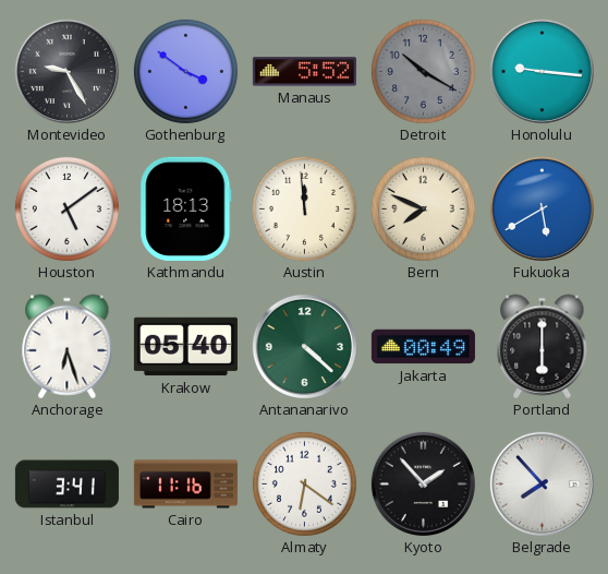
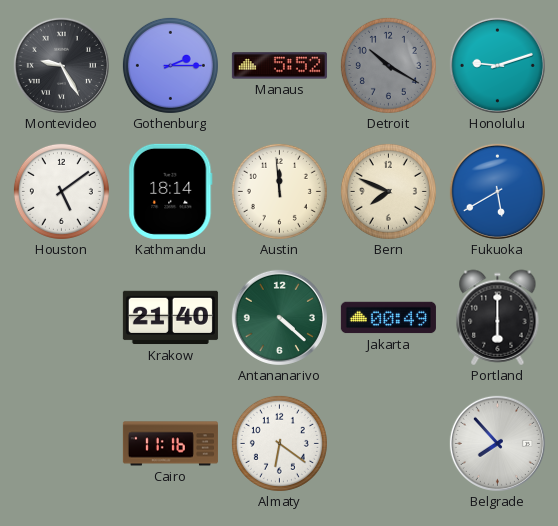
Gothenburg: 3:51 -> 2:15
Honolulu: 9:16 -> 9:12
Kathmandu: 18:13 -> 18:14
Anchorage: 6:27 -> none
Krakow: 05:40 -> 21:40
Istanbul: 3:41 -> none
Kyoto: 1:53 -> none
